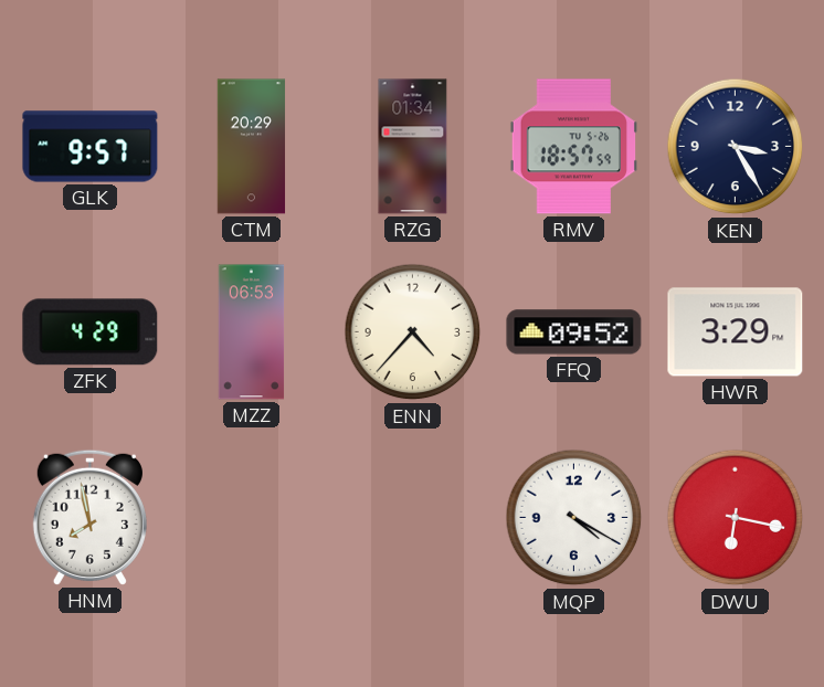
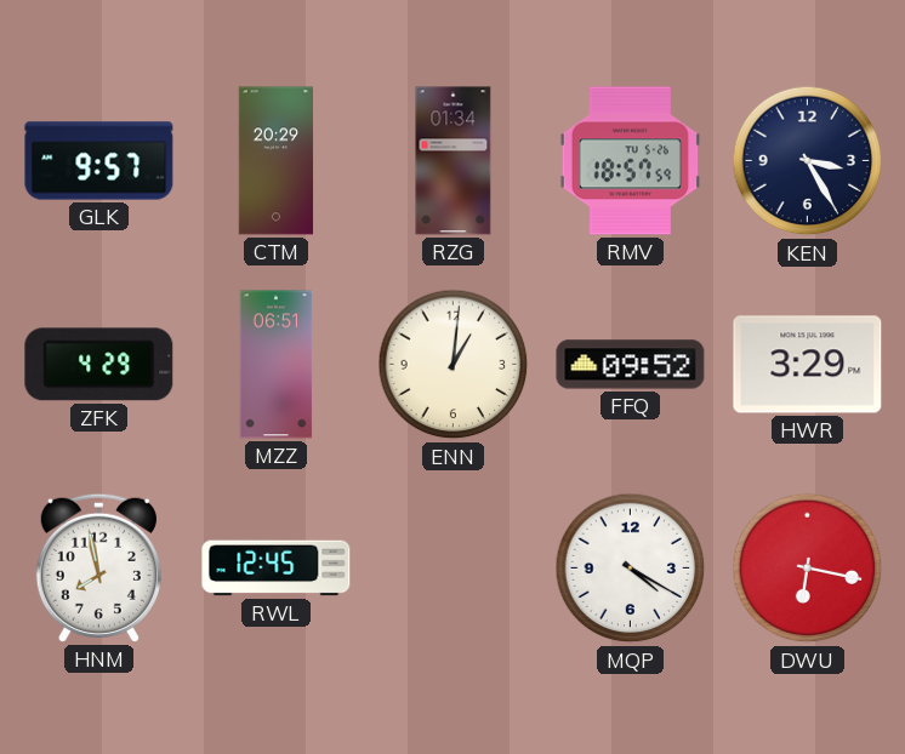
MZZ: 06:53 -> 06:51
ENN: 4:37 -> 1:01
RWL: none -> 12:45
